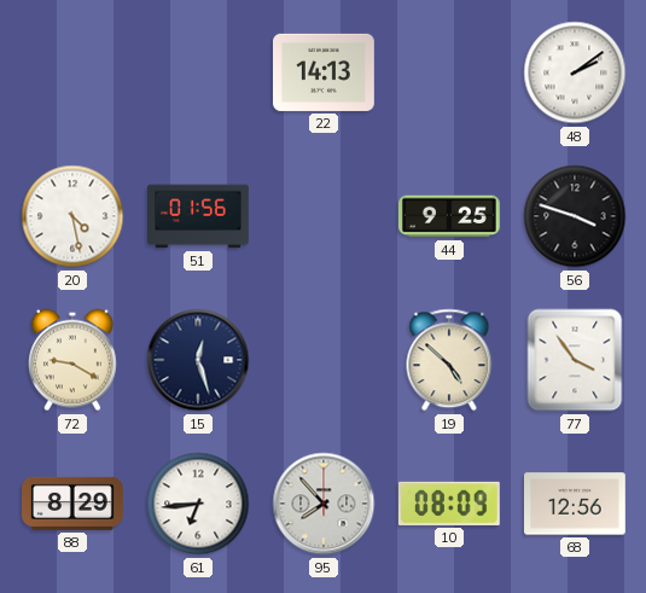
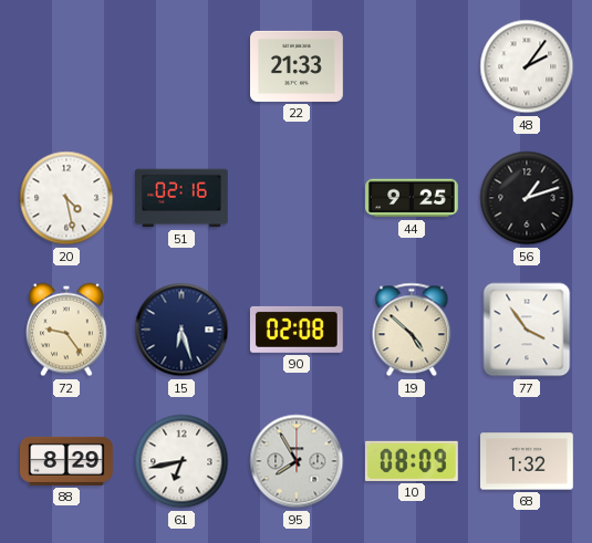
22: 14:13 -> 21:33
48: 2:09 -> 2:06
51: 01:56 -> 02:16
56: 3:48 -> 1:12
72: 9:20 -> 9:24
15: 12:27 -> 6:27
90: none -> 02:08
61: 6:44 -> 6:43
95: 7:53 -> 7:55
68: 12:56 -> 1:32
